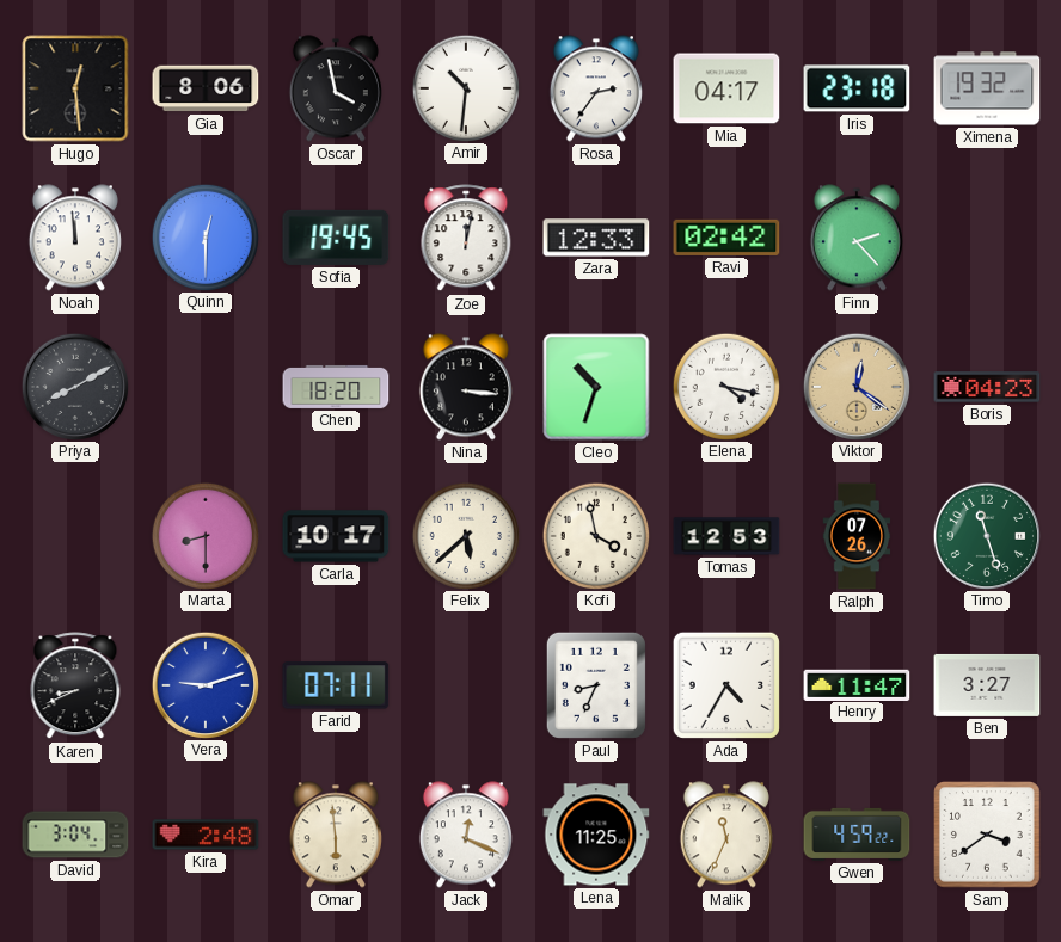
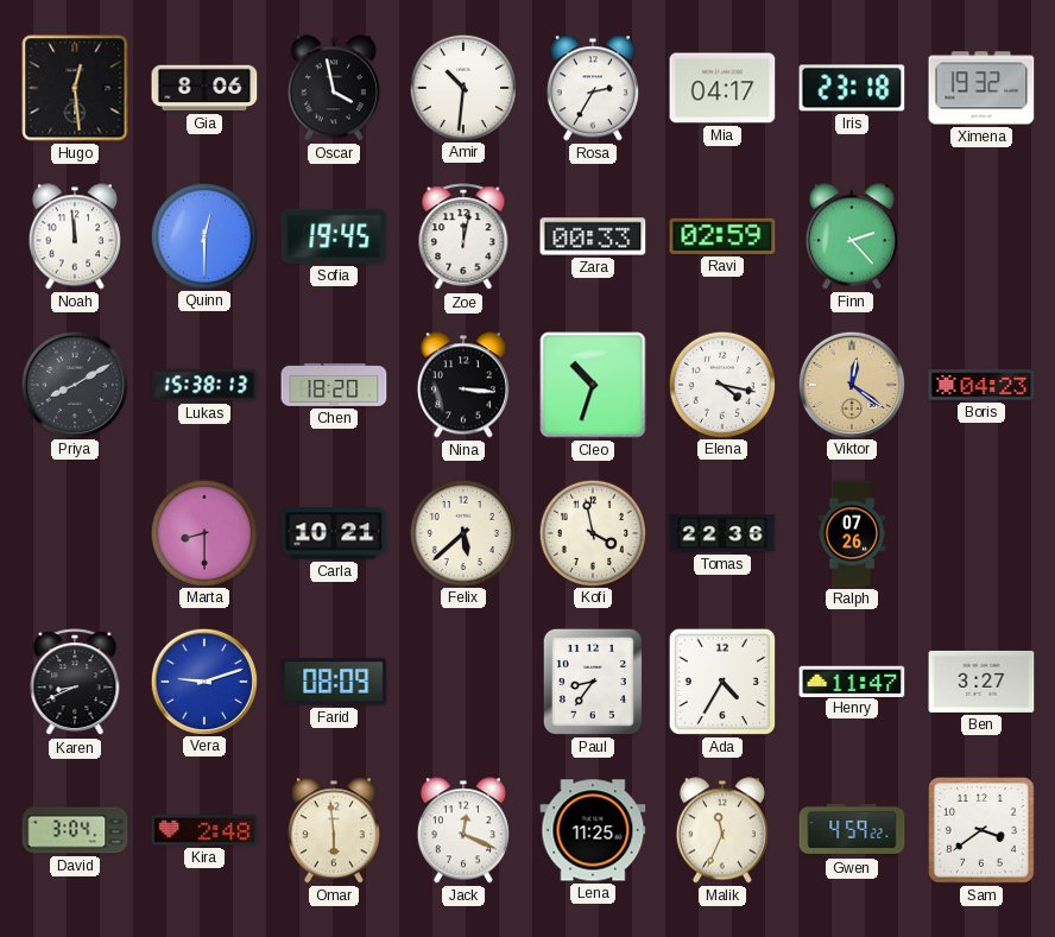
Rosa: 2:36 -> 2:35
Zara: 12:33 -> 00:33
Ravi: 02:42 -> 02:59
Lukas: none -> 15:38
Carla: 10:17 -> 10:21
Tomas: 12:53 -> 22:36
Timo: 11:27 -> none
Farid: 07:11 -> 08:09
Paul: 8:34 -> 8:36
